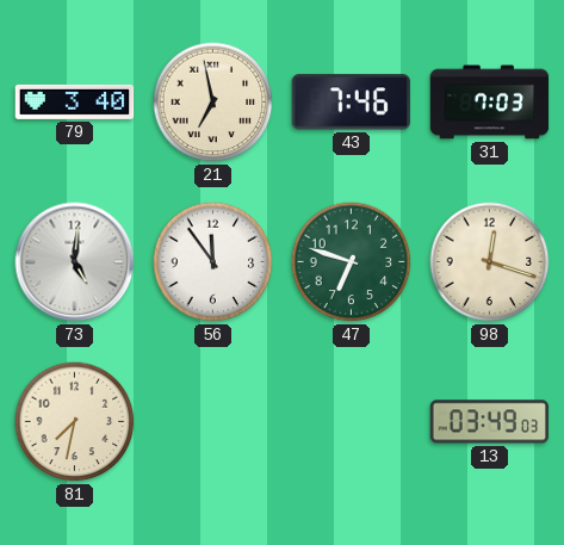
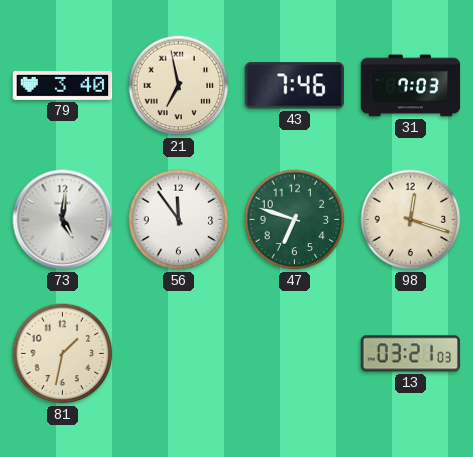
81: 7:32 -> 1:32
13: 03:49 -> 03:21
